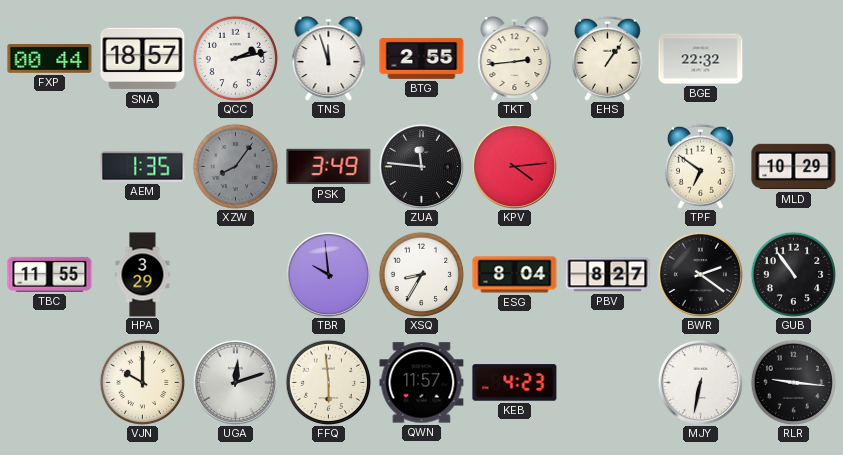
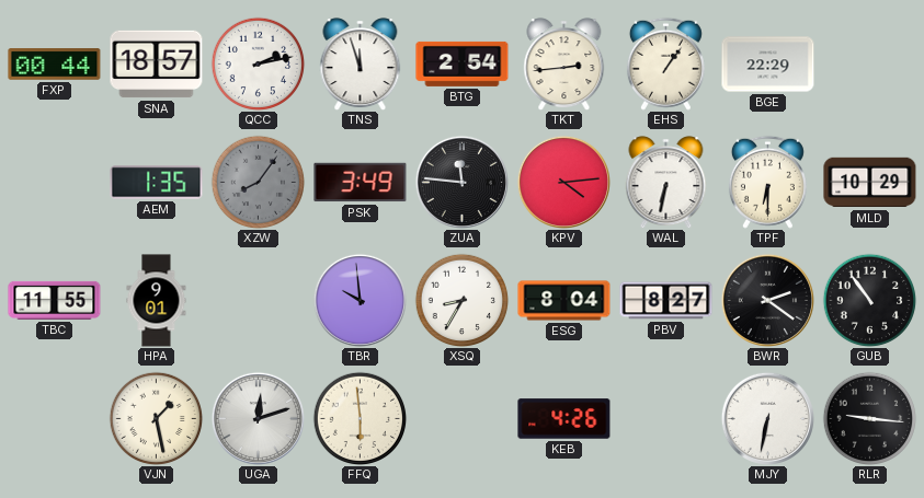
BTG: 2:55 -> 2:54
BGE: 22:32 -> 22:29
WAL: none -> 6:32
TPF: 6:51 -> 6:30
HPA: 3:29 -> 9:01
VJN: 10:00 -> 1:28
QWN: 11:57 -> none
KEB: 4:23 -> 4:26
